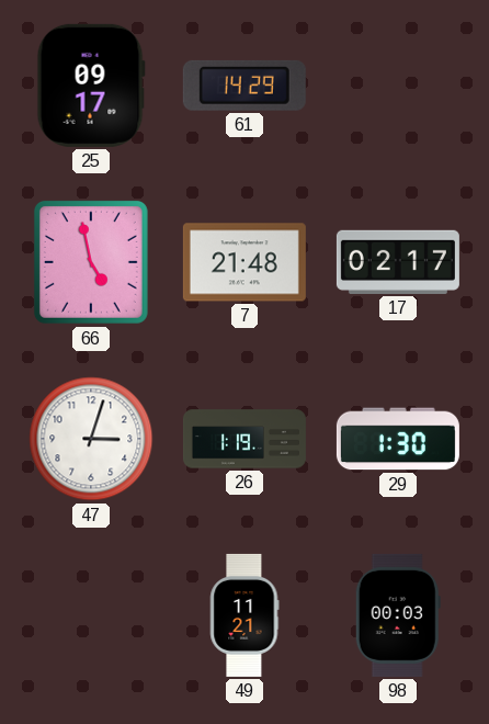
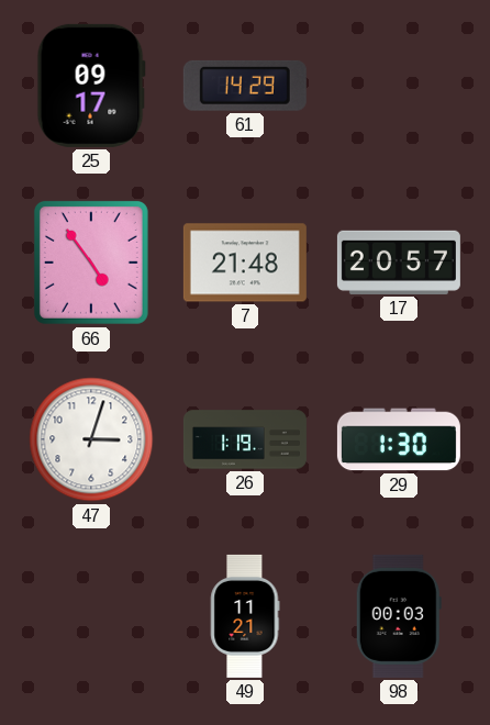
66: 4:58 -> 4:54
17: 02:17 -> 20:57
